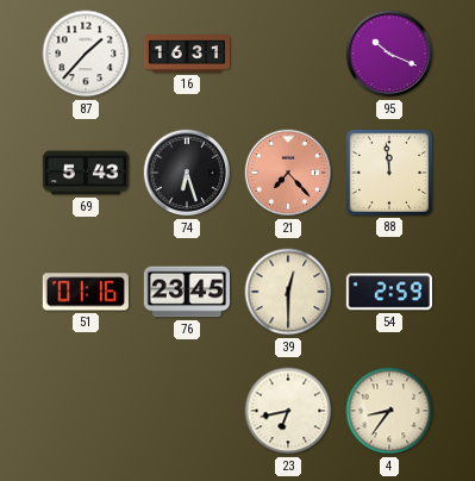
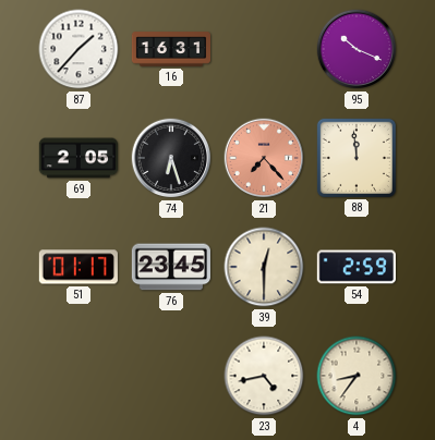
69: 5:43 -> 2:05
51: 01:16 -> 01:17
23: 6:43 -> 4:43
